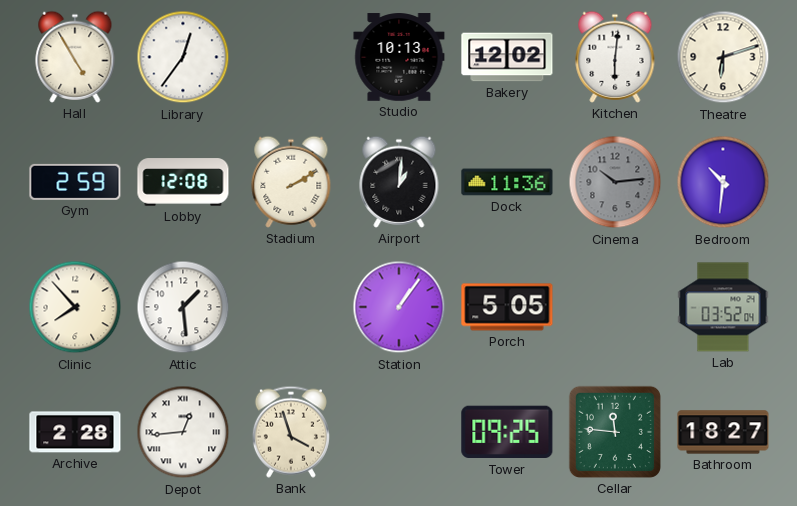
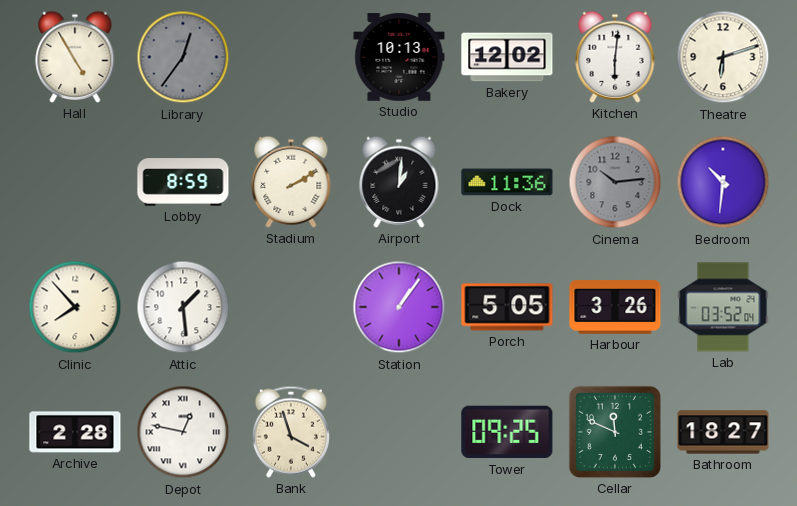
Library dial: white -> grey
Gym: 2:59 -> none
Lobby: 12:08 -> 8:59
Harbour: none -> 3:26
Depot: 12:44 -> 12:47
Cellar: 11:46 -> 11:49
